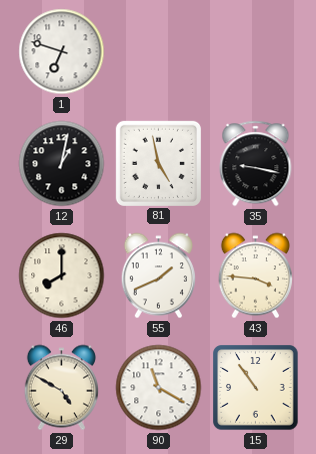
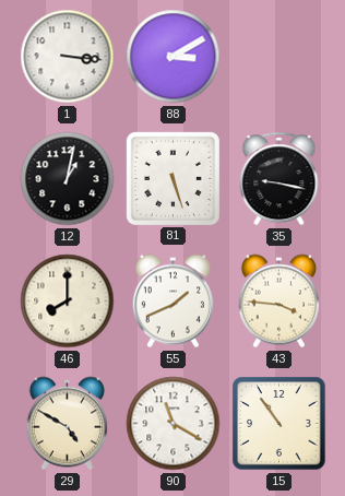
1: 6:48 -> 3:16
88: none -> 3:10
81: 4:58 -> 5:27
